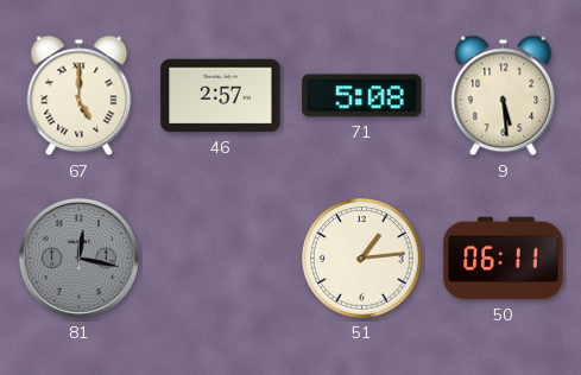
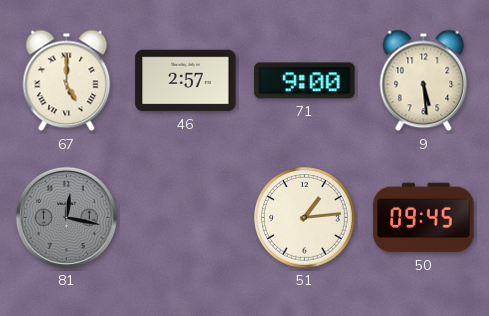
71: 5:08 -> 9:00
50: 06:11 -> 09:45
